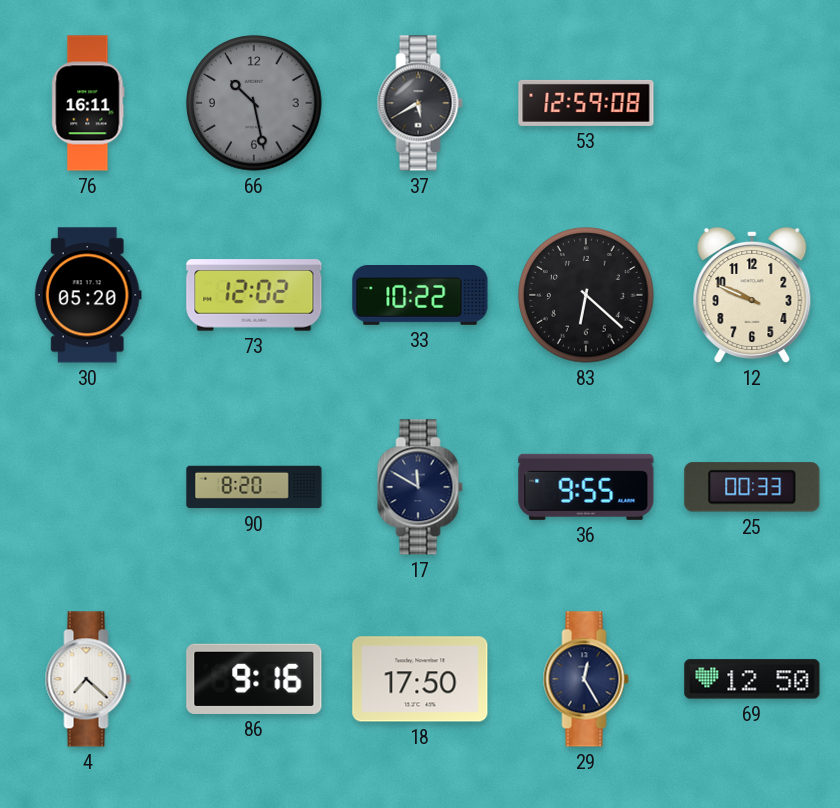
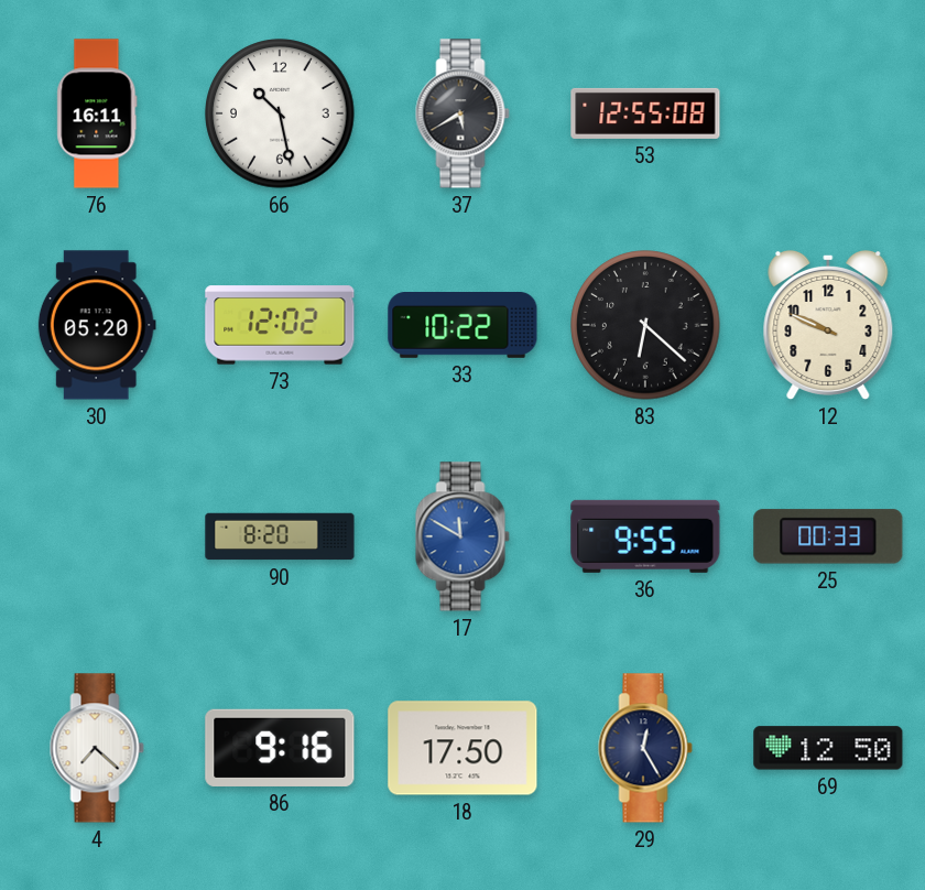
66 dial: grey -> white
53: 12:59 -> 12:55
17 dial: navy -> blue
